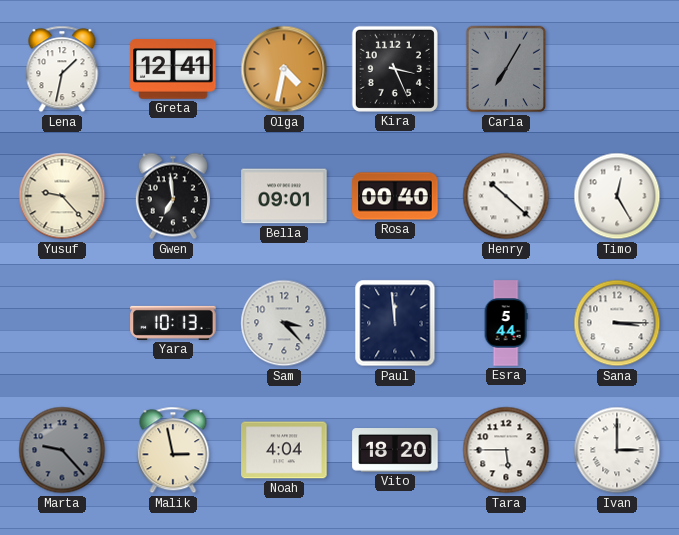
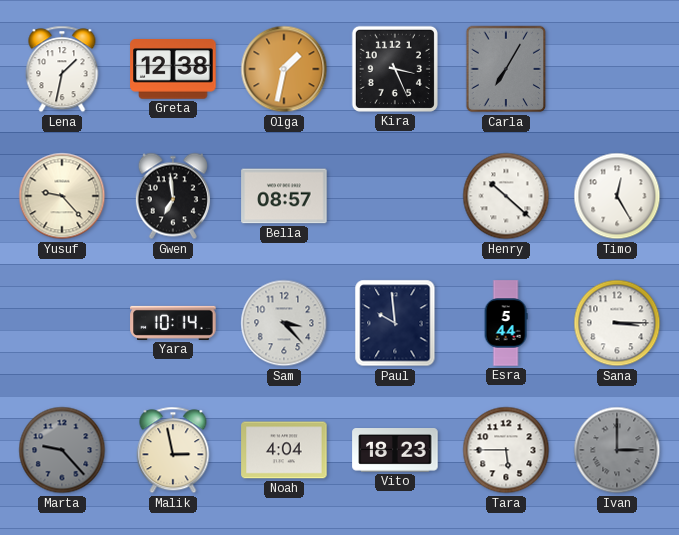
Greta: 12:41 -> 12:38
Olga: 4:32 -> 1:32
Bella: 09:01 -> 08:57
Rosa: 00:40 -> none
Yara: 10:13 -> 10:14
Paul: 11:59 -> 9:59
Vito: 18:20 -> 18:23
Ivan dial: white -> grey
